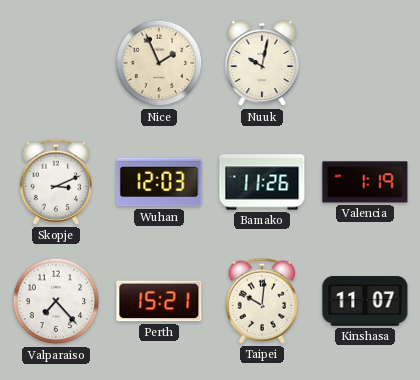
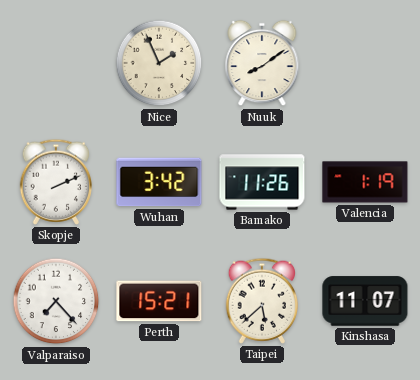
Nuuk: 10:02 -> 8:09
Skopje: 3:11 -> 2:11
Wuhan: 12:03 -> 3:42
Taipei: 10:01 -> 5:38
